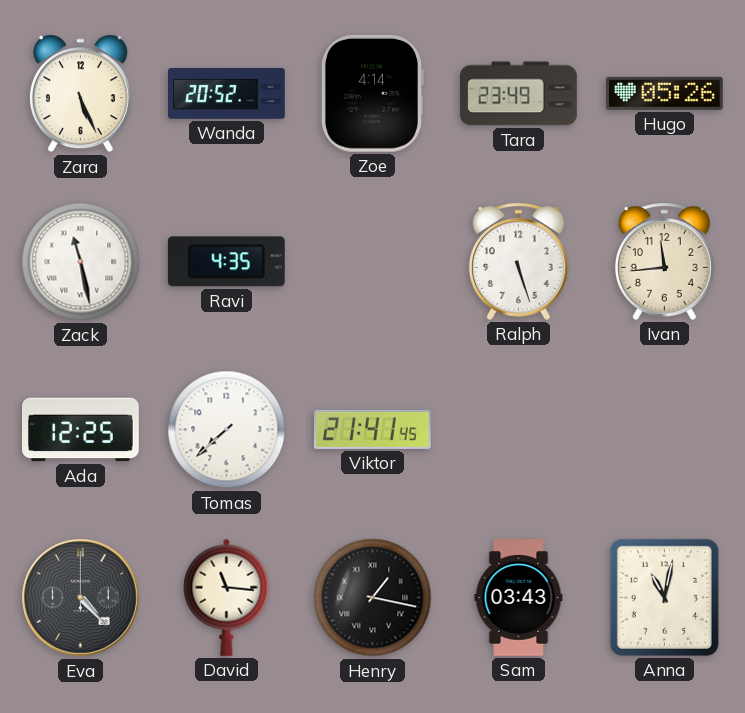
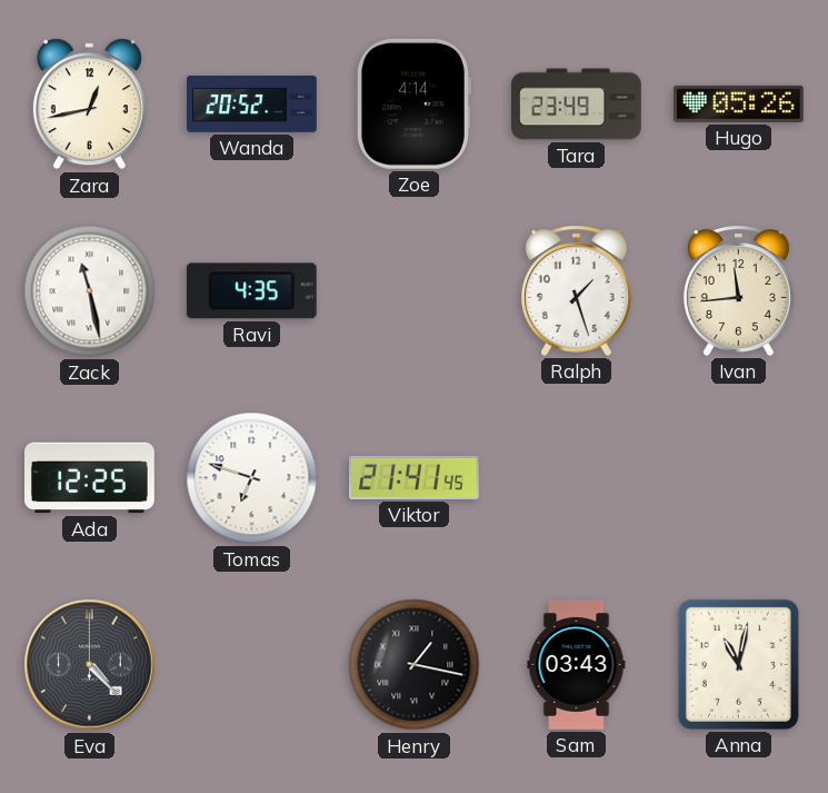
Zara: 5:26 -> 12:43
Ralph: 5:27 -> 1:27
Tomas: 7:38 -> 6:48
David: 11:16 -> none
